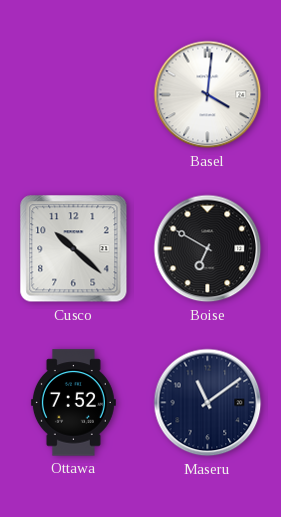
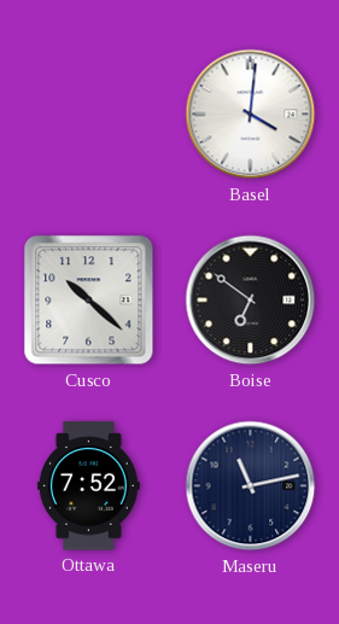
Boise: 6:50 -> 6:51
Maseru: 11:09 -> 11:13
